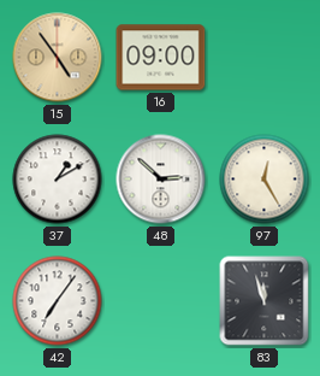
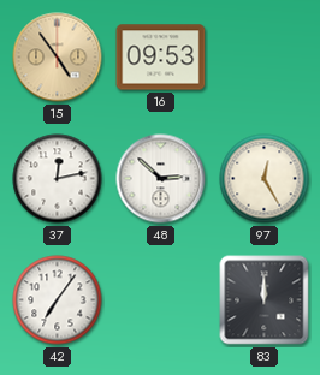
16: 09:00 -> 09:53
37: 1:10 -> 12:13
83: 11:57 -> 12:00
